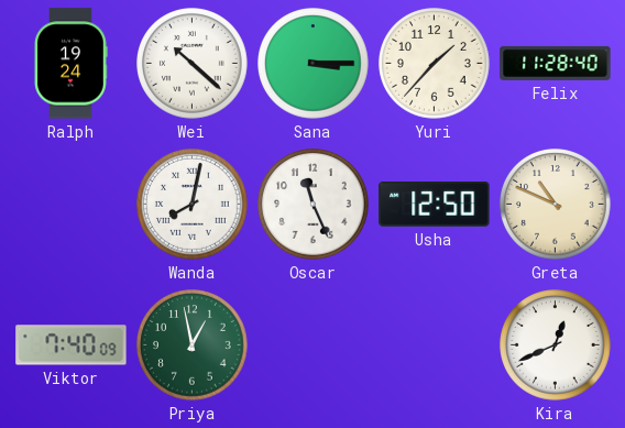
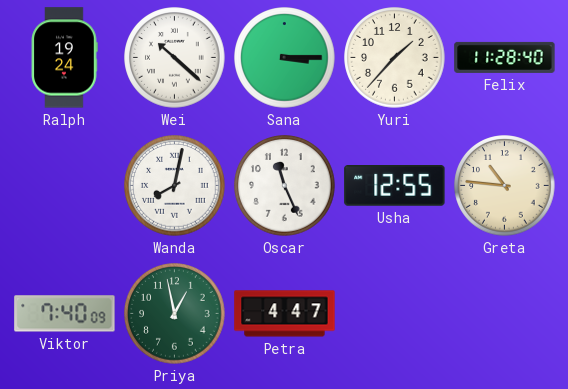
Usha: 12:50 -> 12:55
Greta: 10:49 -> 10:46
Petra: none -> 4:47
Kira: 12:41 -> none
